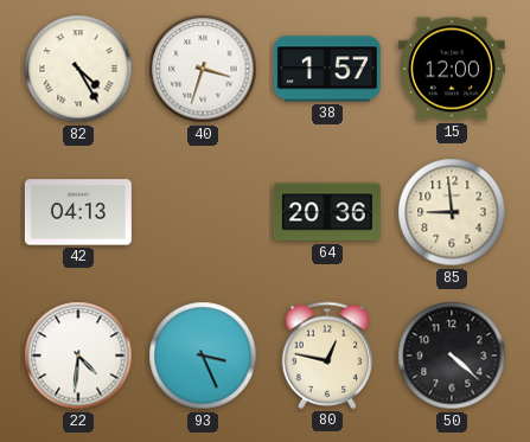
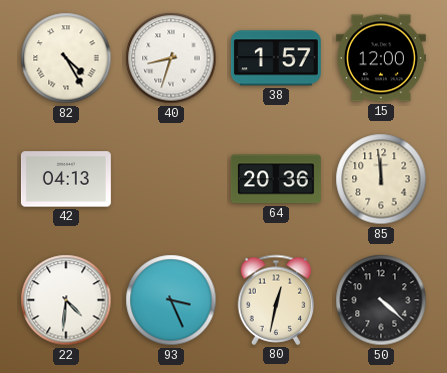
40: 3:33 -> 8:33
85: 8:59 -> 11:59
80: 12:47 -> 12:32
